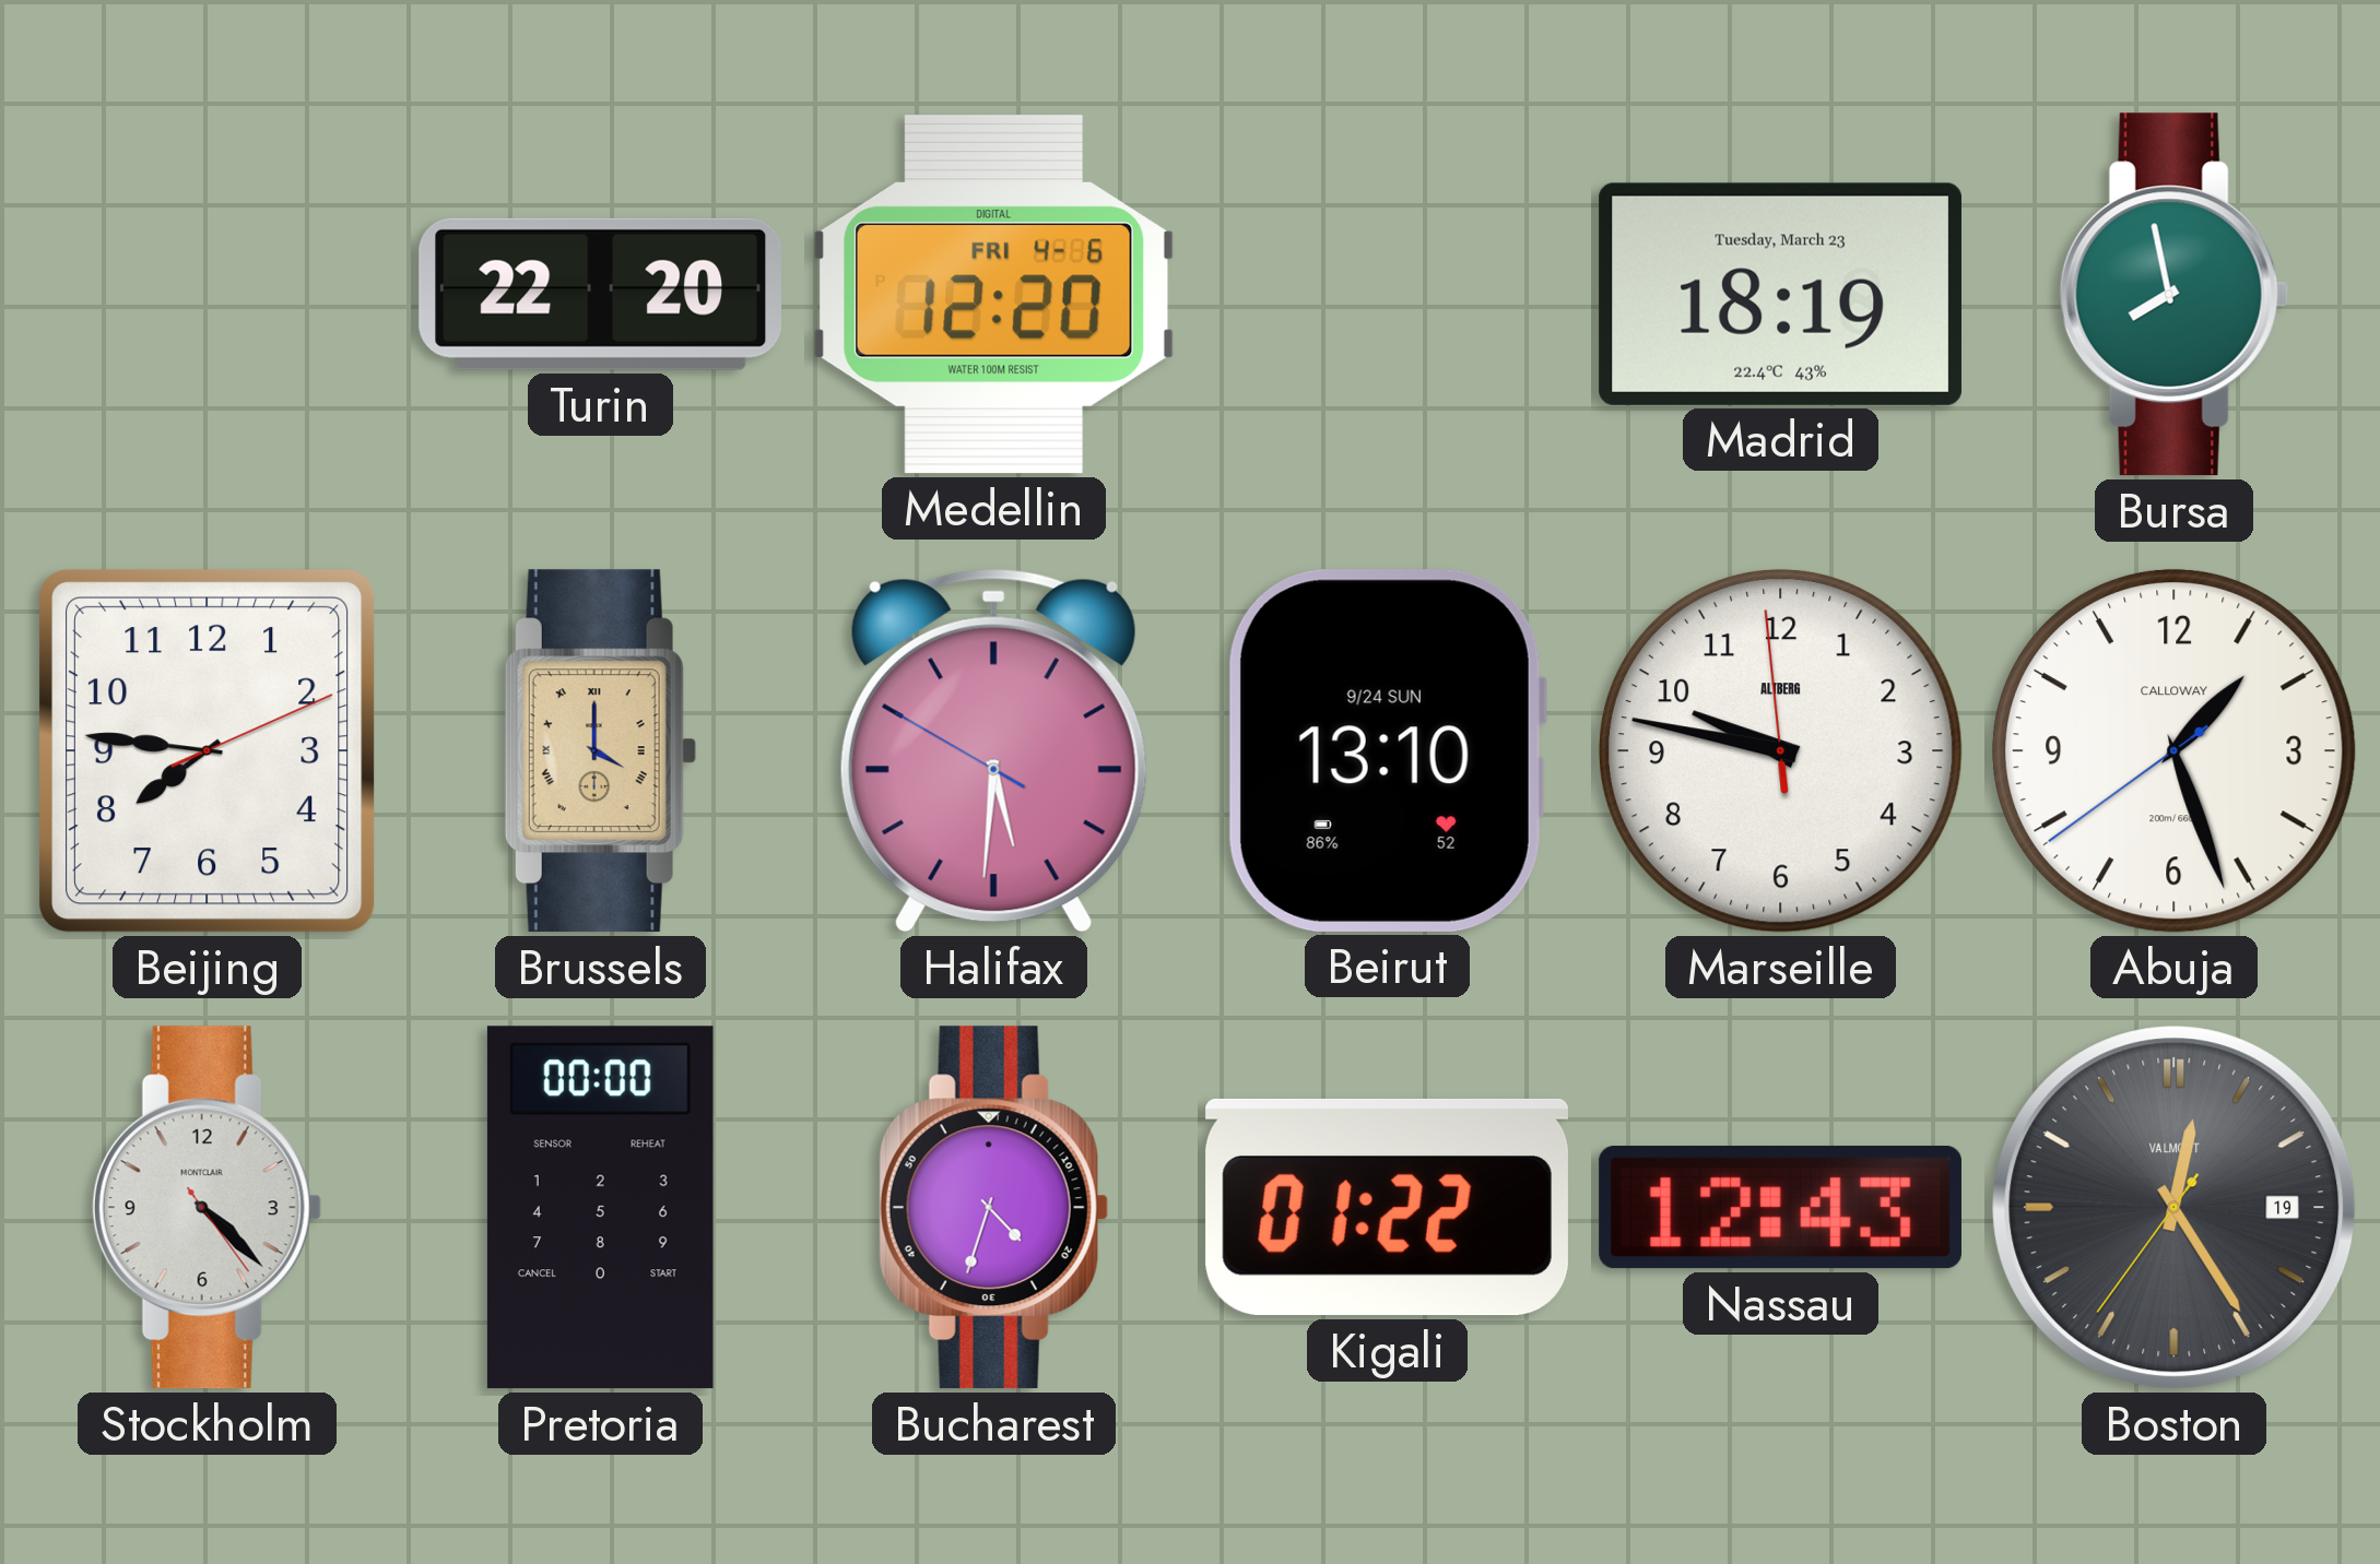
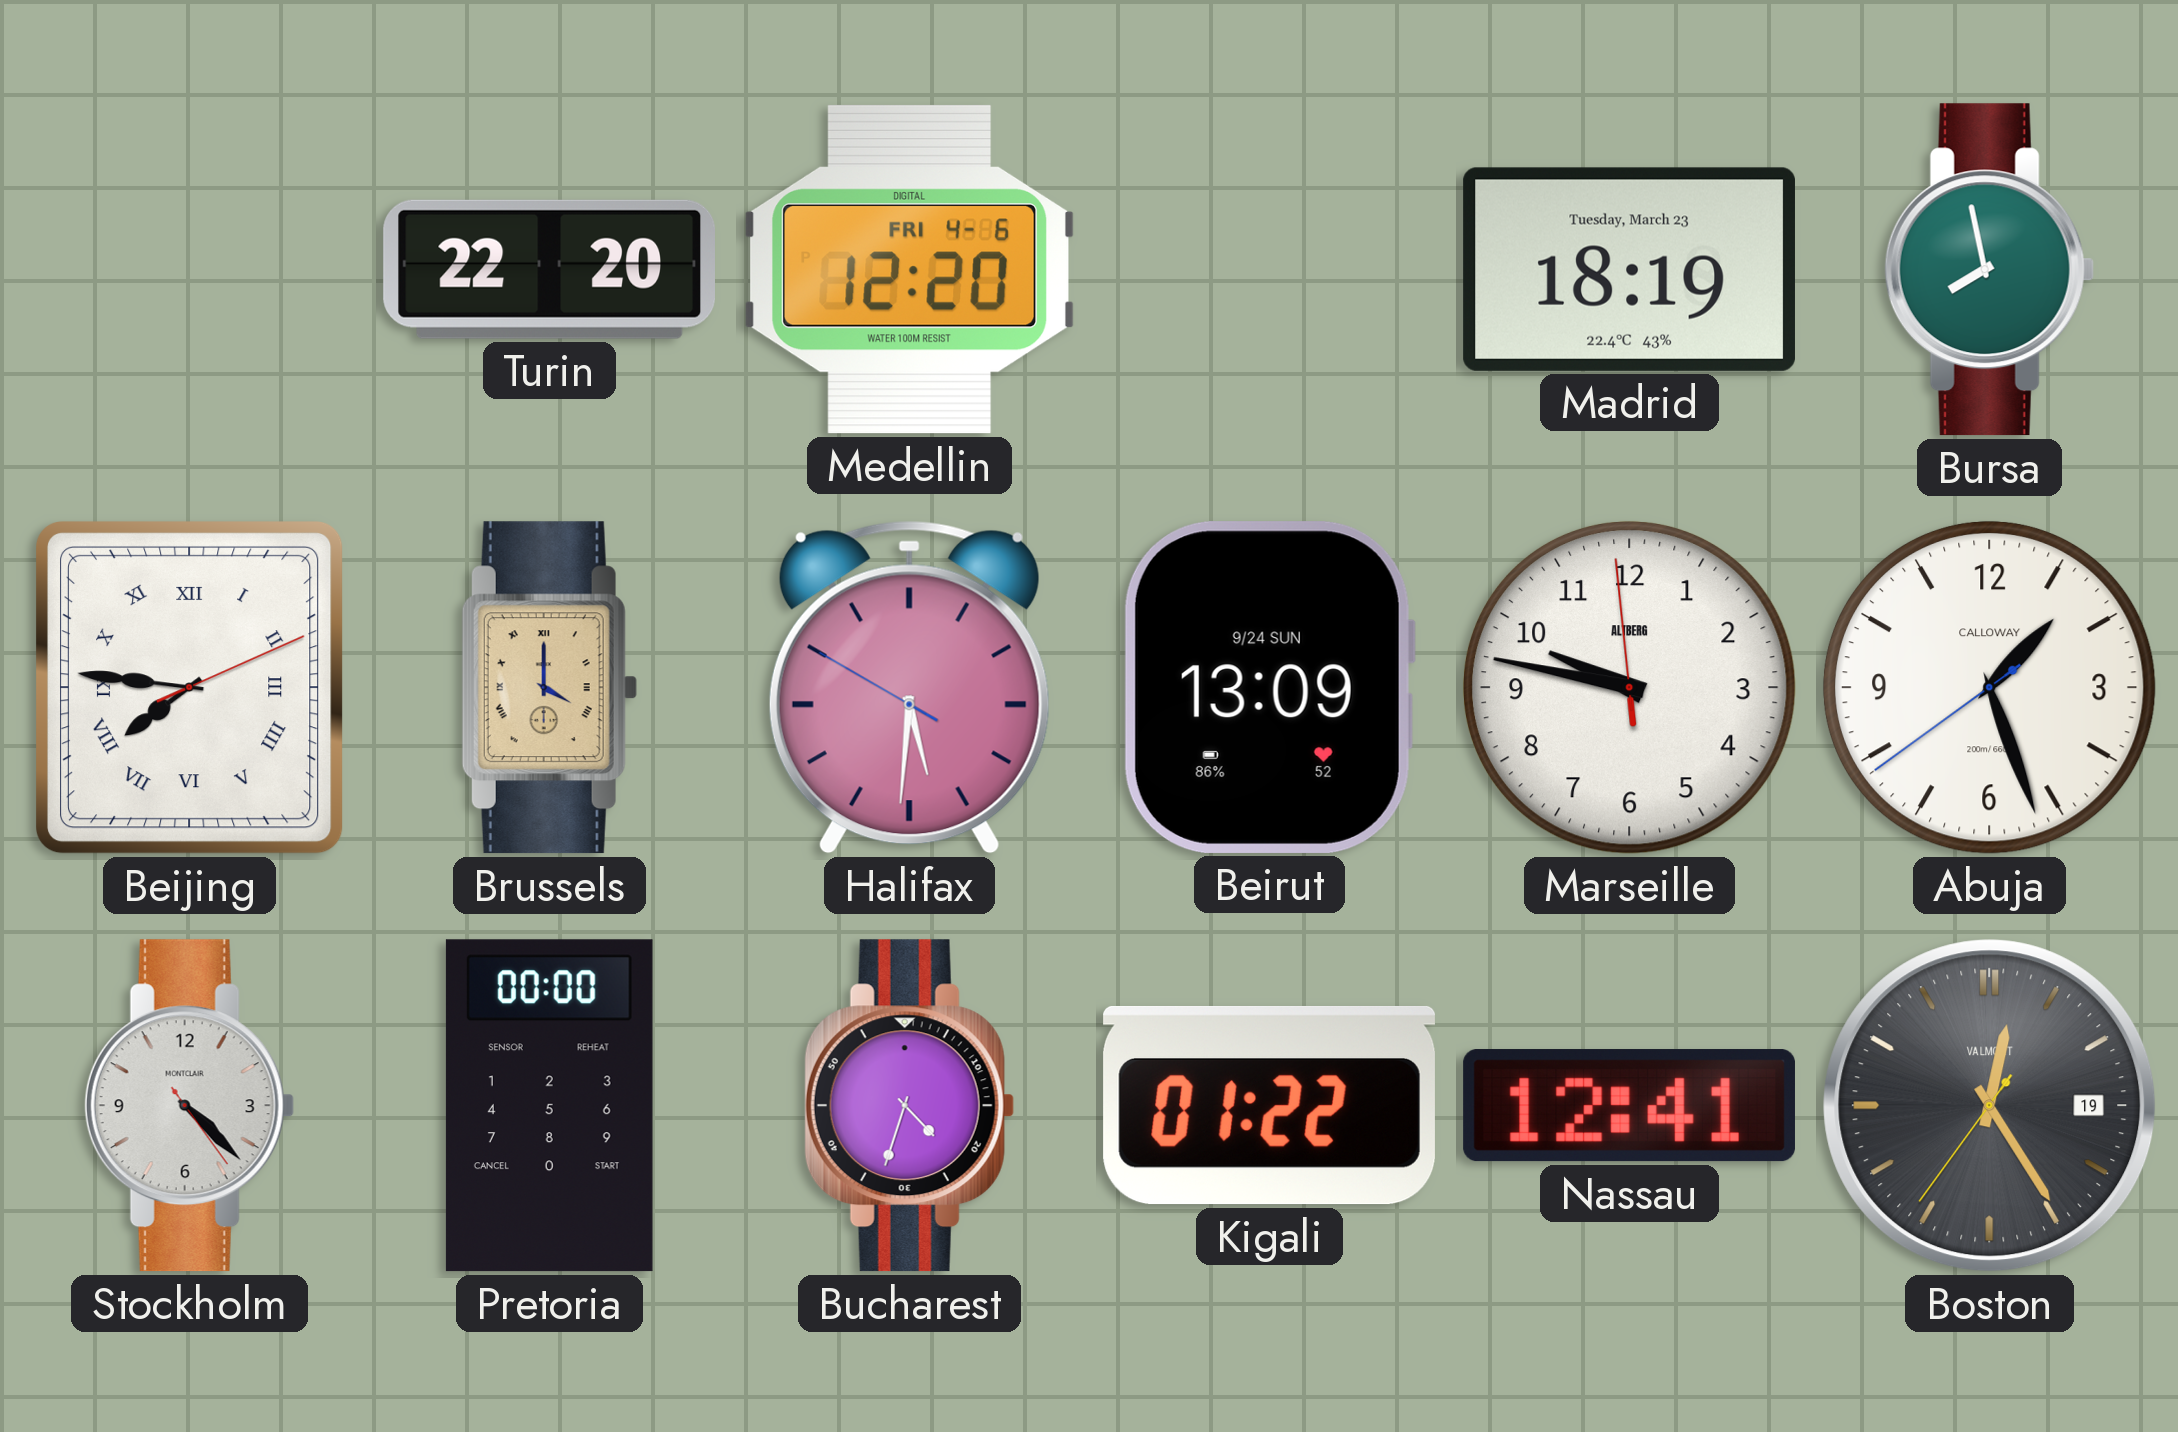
Beijing numerals: Arabic -> Roman
Beirut: 13:10 -> 13:09
Nassau: 12:43 -> 12:41
